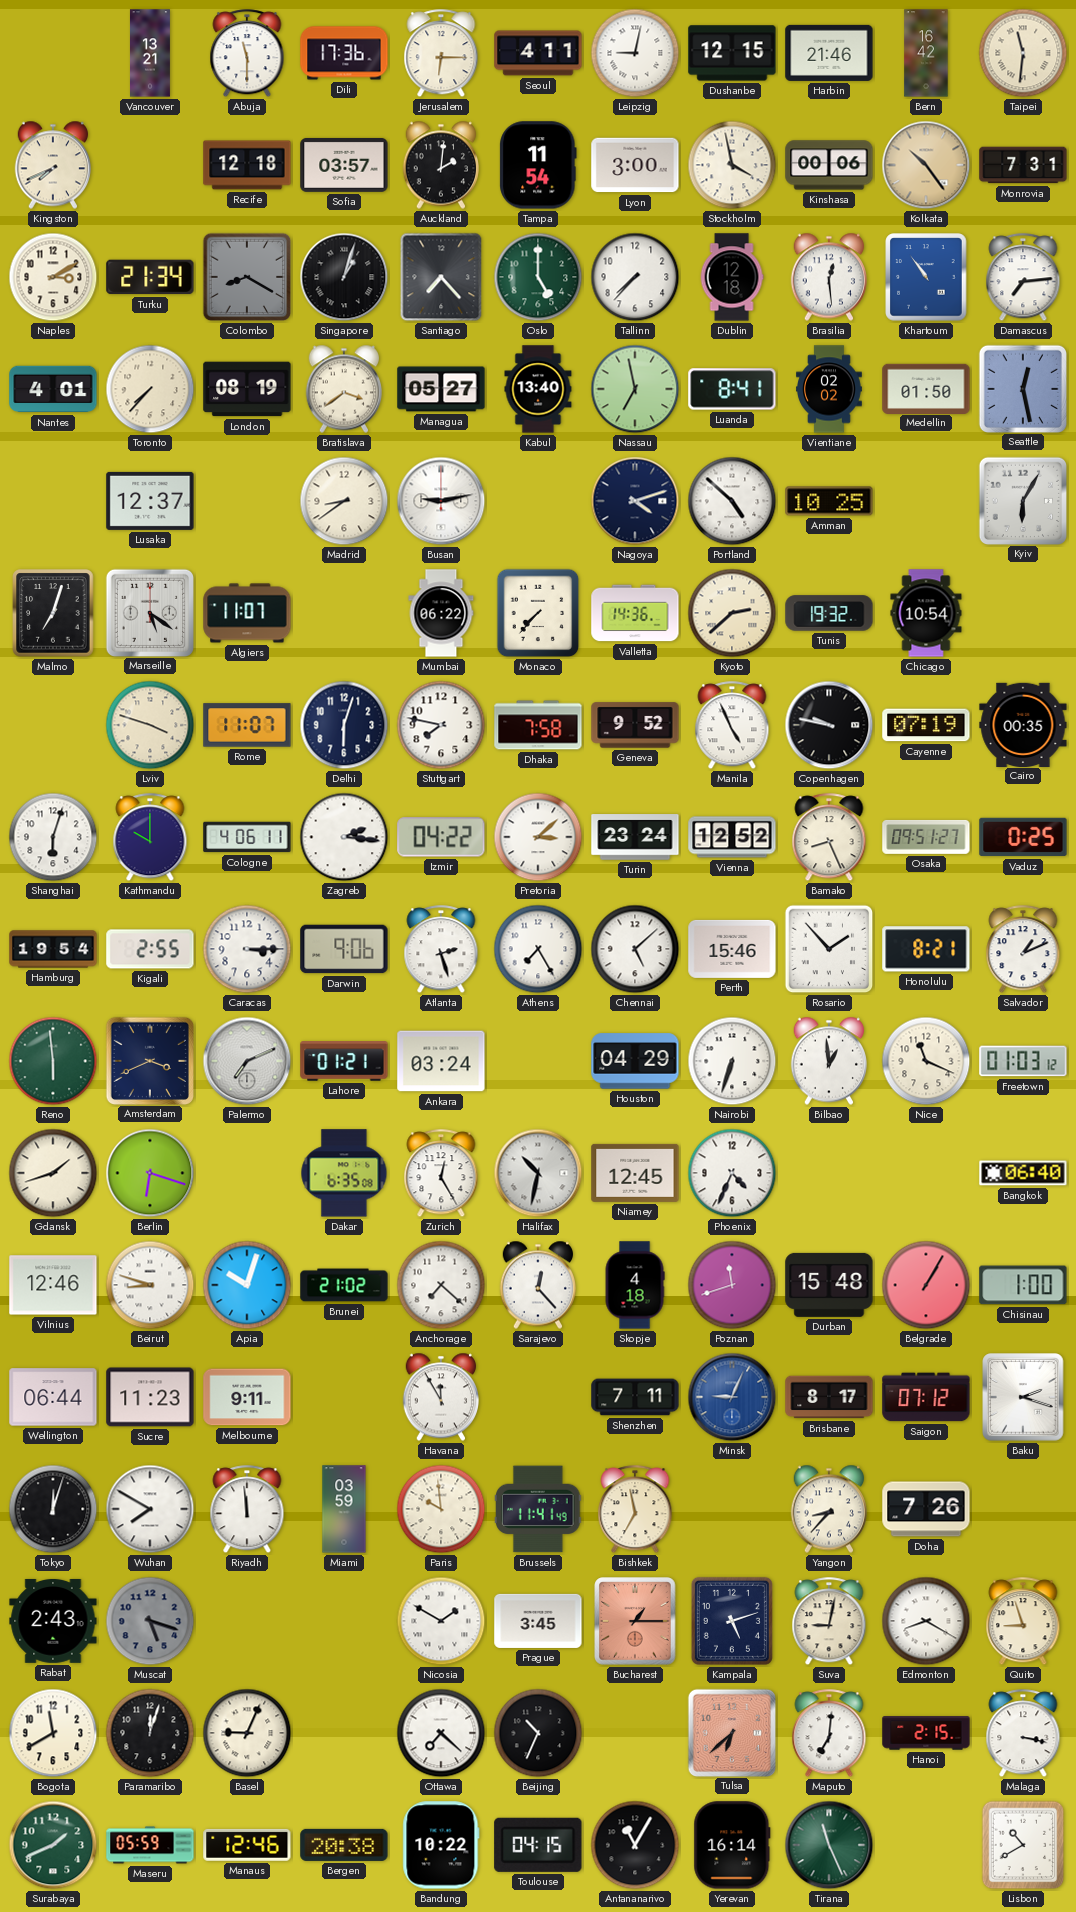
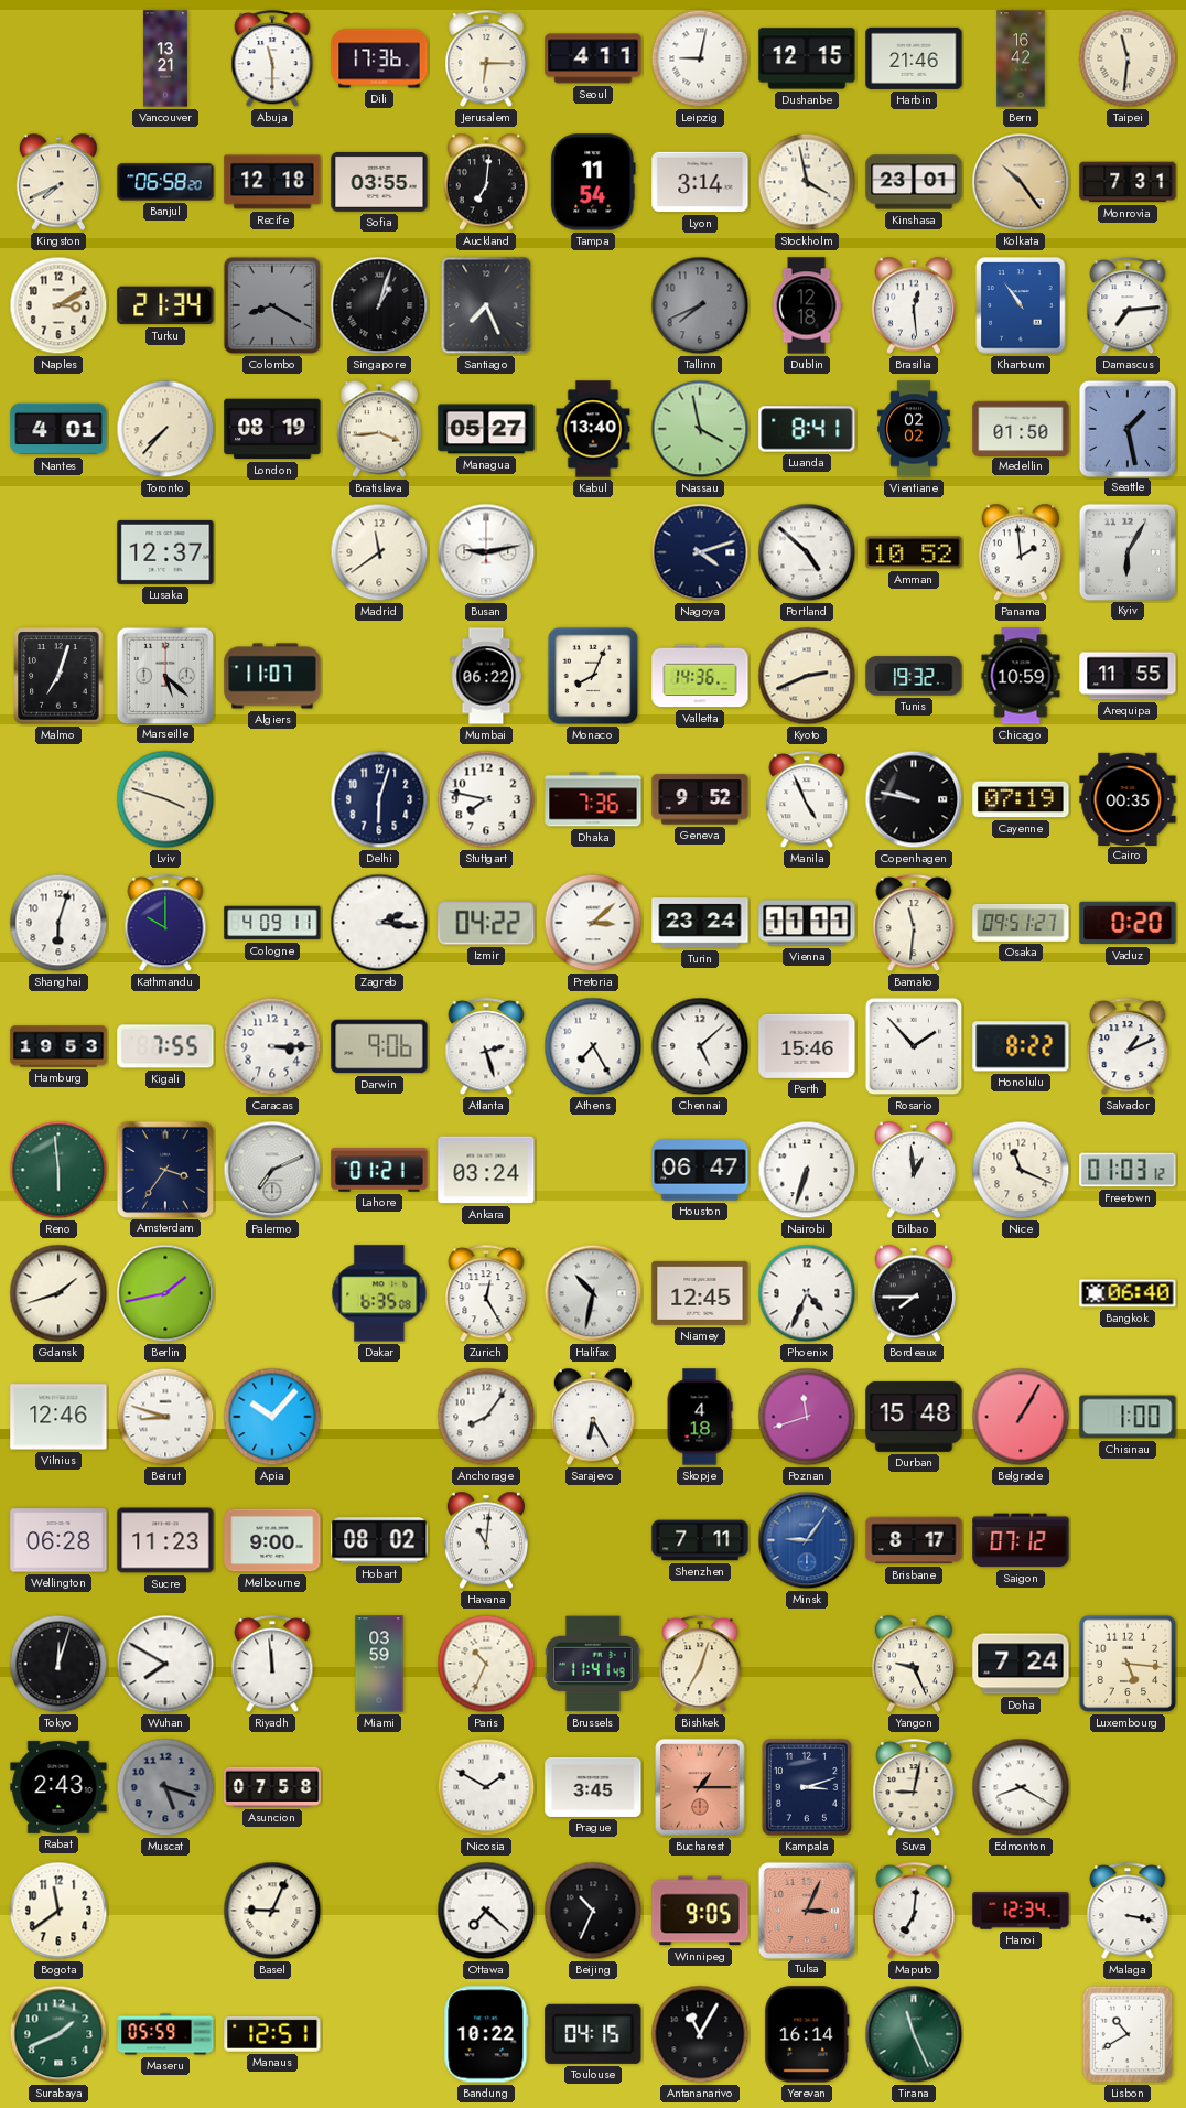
Banjul: none -> 06:58
Sofia: 03:57 -> 03:55
Auckland: 2:01 -> 7:01
Lyon: 3:00 -> 3:14
Kinshasa: 00:06 -> 23:01
Santiago: 7:23 -> 7:26
Oslo: 5:00 -> none
Tallinn: 7:37 -> 7:41
Tallinn dial: white -> grey
Bratislava: 3:39 -> 3:44
Nassau: 6:58 -> 3:58
Seattle: 12:28 -> 1:28
Madrid: 8:39 -> 11:39
Amman: 10:25 -> 10:52
Panama: none -> 1:59
Marseille: 5:21 -> 5:22
Monaco: 7:37 -> 8:04
Kyoto: 2:38 -> 2:41
Chicago: 10:54 -> 10:59
Arequipa: none -> 11:55
Rome: 11:07 -> none
Dhaka: 7:58 -> 7:36
Cologne: 4:06 -> 4:09
Vienna: 12:52 -> 11:11
Bamako: 8:26 -> 11:31
Vaduz: 0:25 -> 0:20
Hamburg: 19:54 -> 19:53
Kigali: 2:55 -> 7:55
Honolulu: 8:21 -> 8:22
Amsterdam: 3:41 -> 3:36
Houston: 04:29 -> 06:47
Berlin: 6:18 -> 1:43
Bordeaux: none -> 7:45
Apia: 10:03 -> 10:07
Brunei: 21:02 -> none
Anchorage: 7:22 -> 8:06
Sarajevo: 12:23 -> 6:25
Wellington: 06:44 -> 06:28
Melbourne: 9:11 -> 9:00
Hobart: none -> 08:02
Havana: 11:55 -> 11:01
Minsk: 9:04 -> 9:06
Baku: 2:18 -> none
Paris: 9:59 -> 10:34
Bishkek: 6:58 -> 7:03
Yangon: 8:37 -> 9:26
Doha: 7:26 -> 7:24
Luxembourg: none -> 5:16
Asuncion: none -> 07:58
Kampala: 5:12 -> 3:12
Quito: 8:57 -> none
Bogota: 11:40 -> 11:39
Paramaribo: 12:03 -> none
Winnipeg: none -> 9:05
Tulsa: 6:38 -> 3:04
Hanoi: 2:15 -> 12:34
Manaus: 12:46 -> 12:51
Bergen: 20:38 -> none
